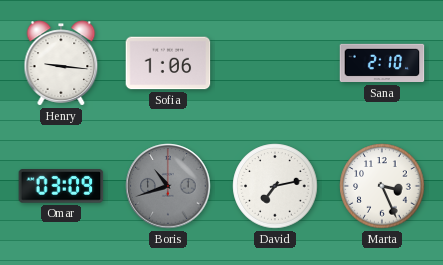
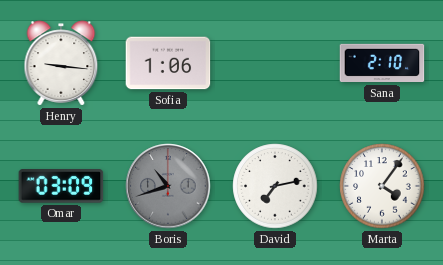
Marta: 3:26 -> 4:06
